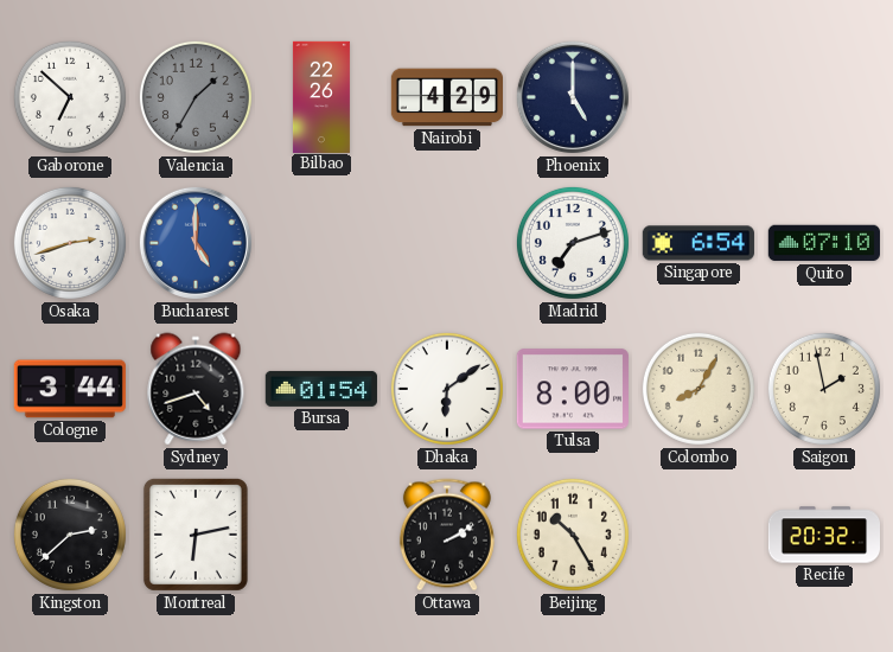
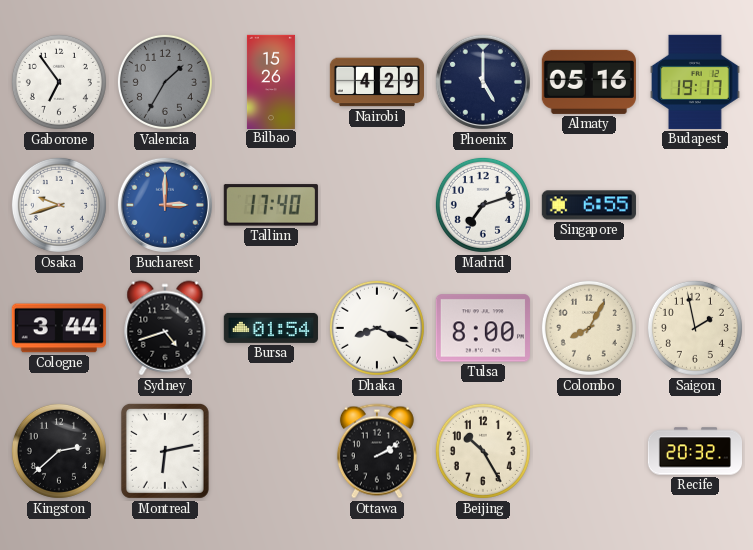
Gaborone: 6:52 -> 6:54
Bilbao: 22:26 -> 15:26
Almaty: none -> 05:16
Budapest: none -> 19:17
Osaka: 2:42 -> 9:42
Bucharest: 5:00 -> 3:00
Tallinn: none -> 17:40
Singapore: 6:54 -> 6:55
Quito: 07:10 -> none
Dhaka: 6:09 -> 8:19
